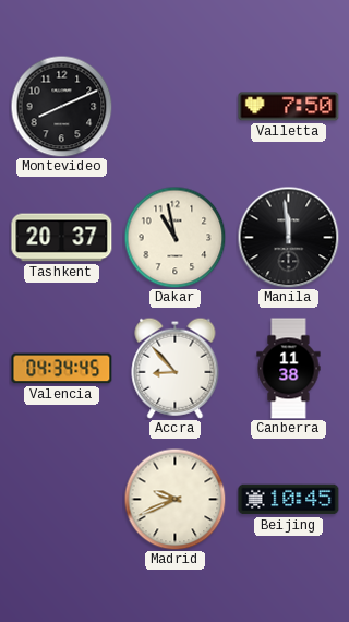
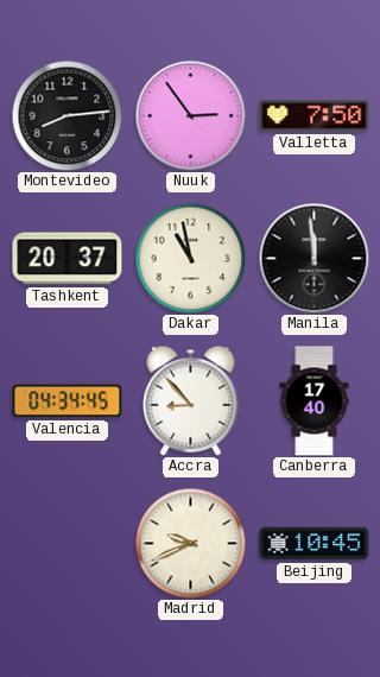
Montevideo: 8:11 -> 8:14
Nuuk: none -> 2:54
Canberra: 11:38 -> 17:40
